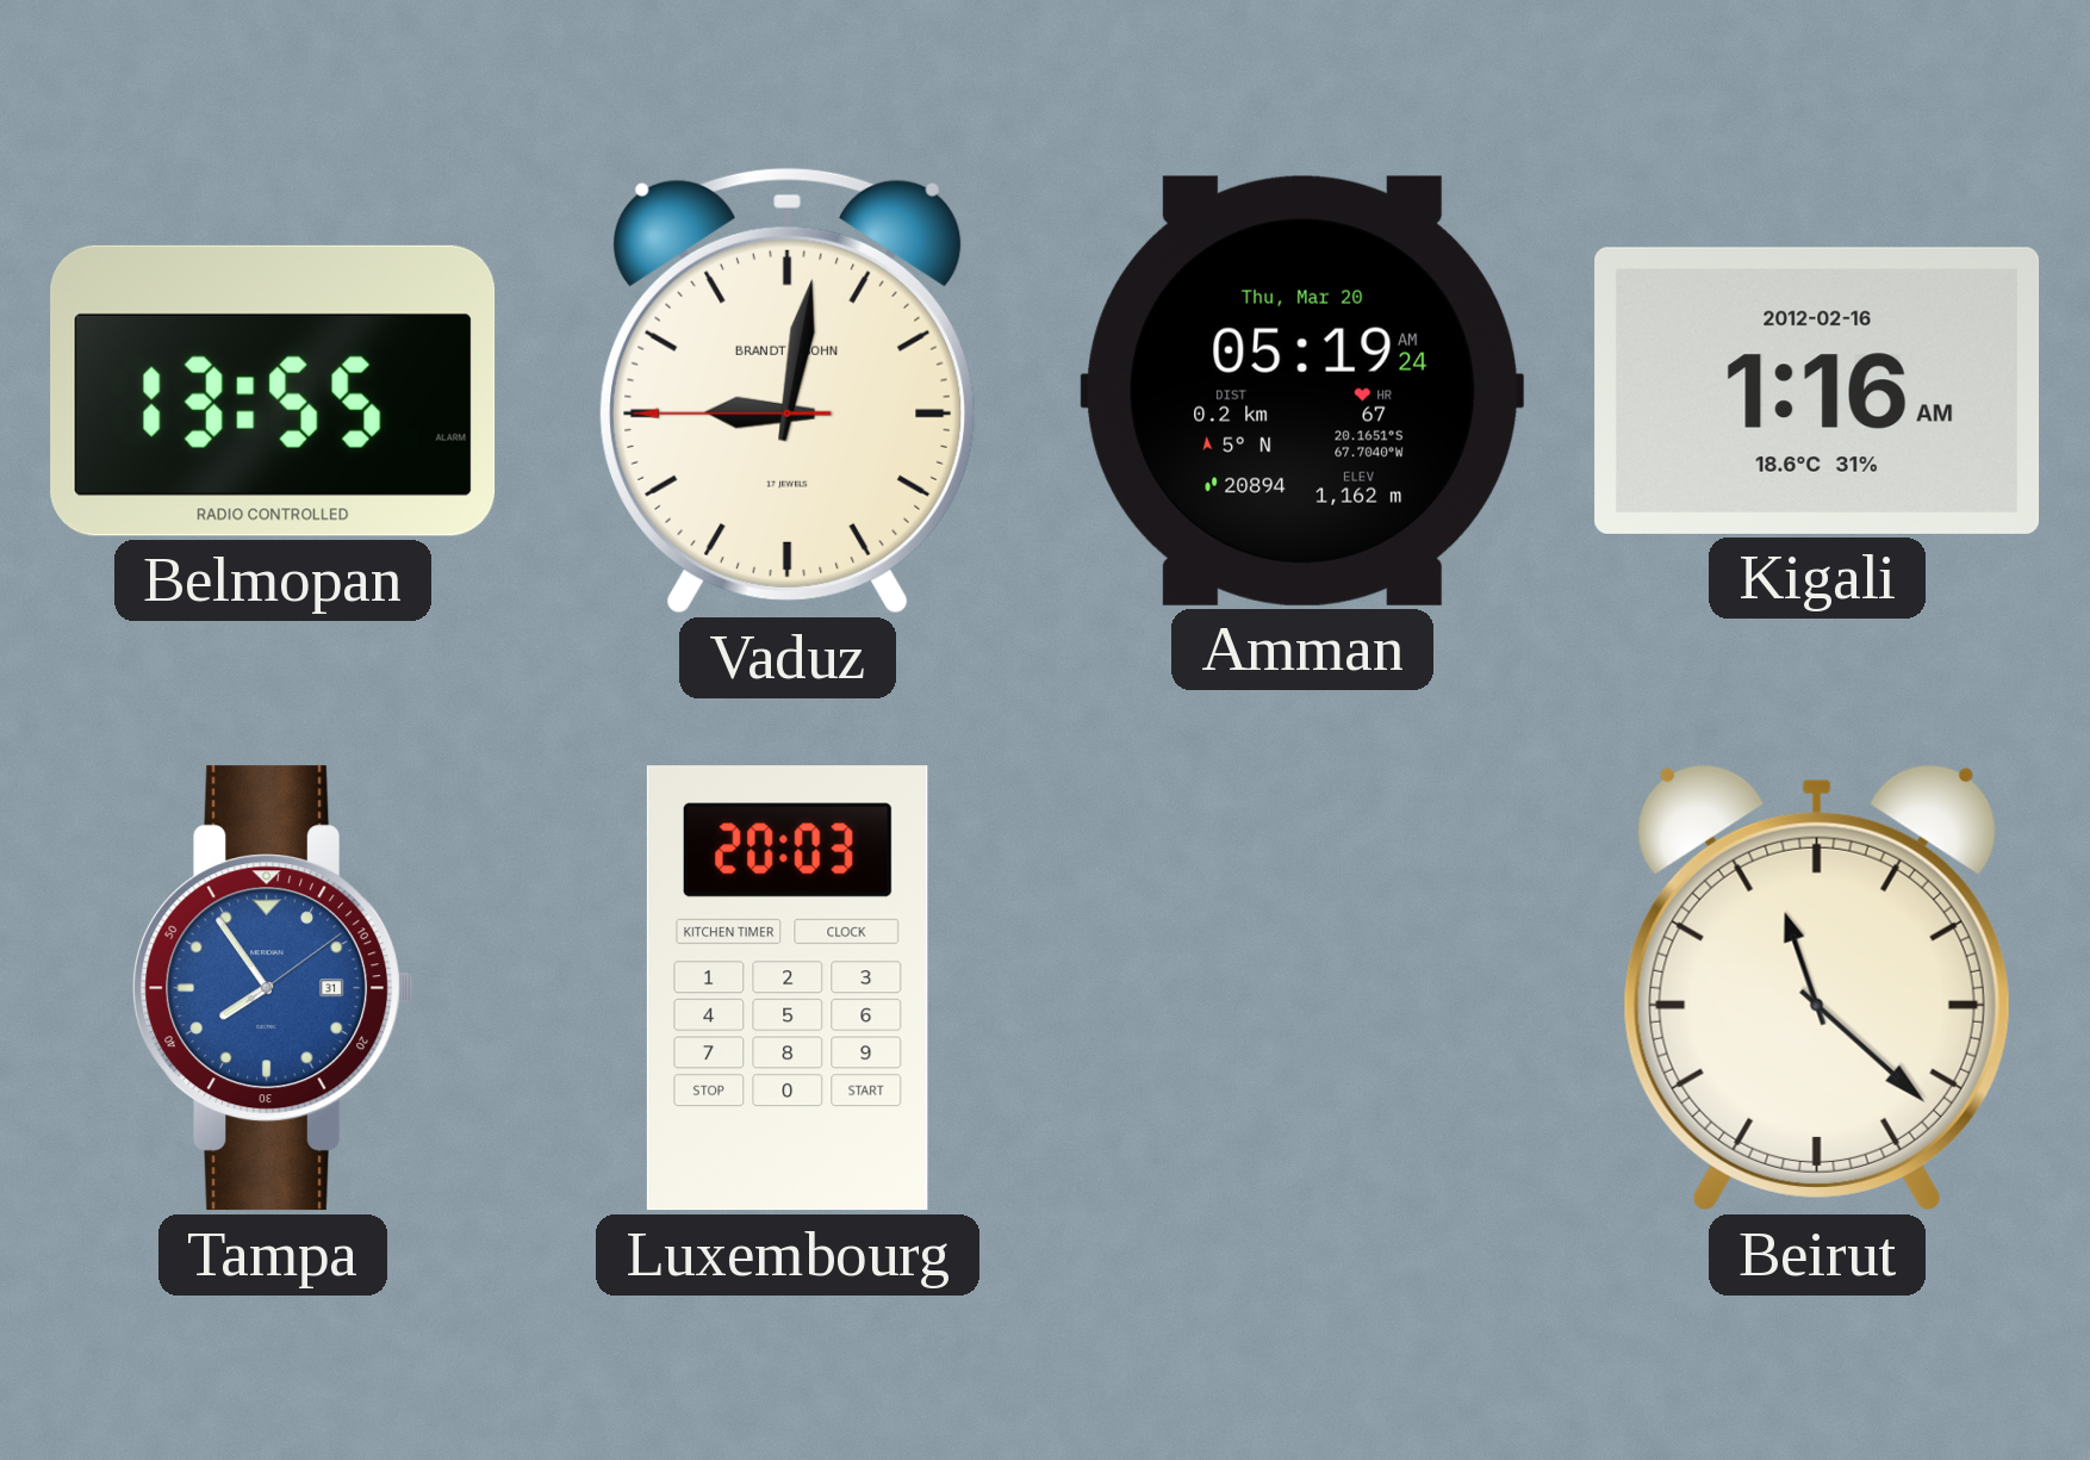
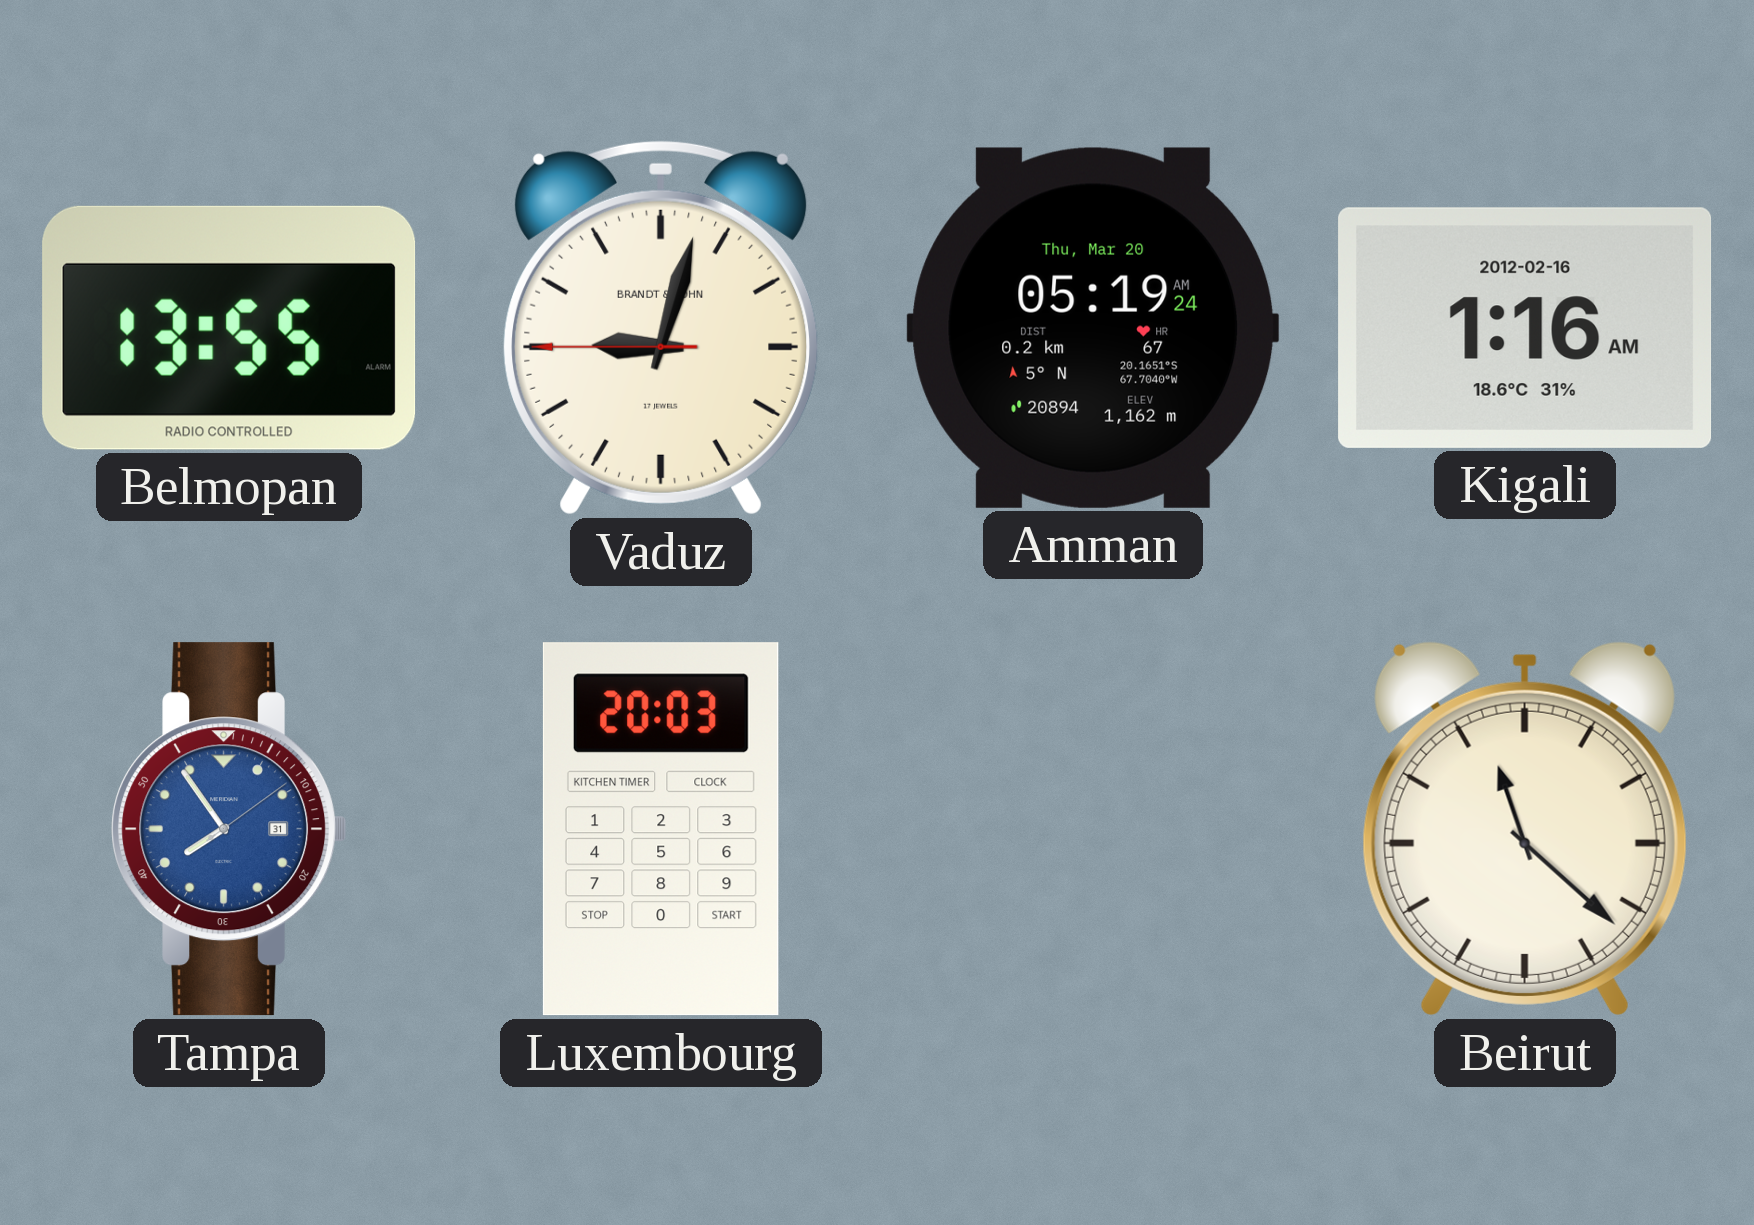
Vaduz: 9:01 -> 9:02
